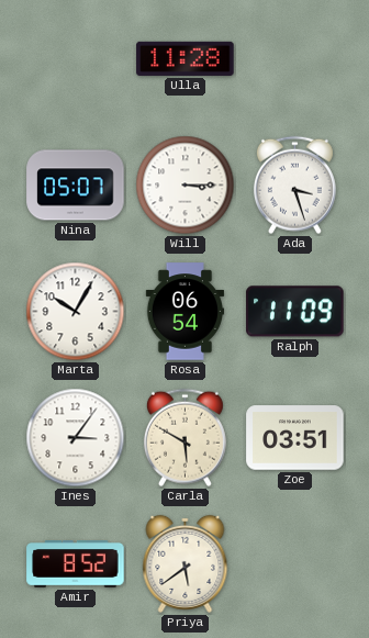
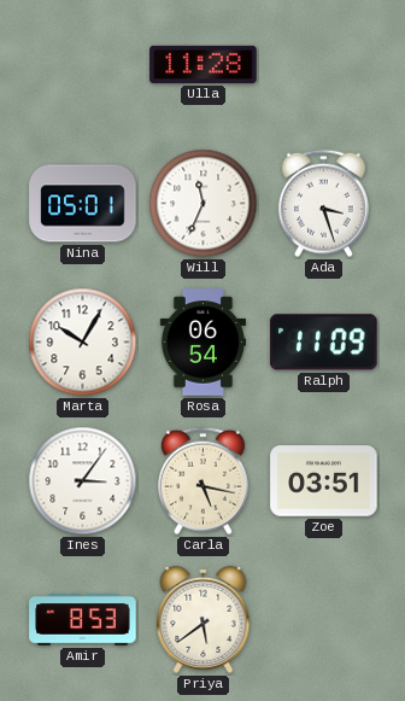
Nina: 05:07 -> 05:01
Will: 3:15 -> 11:34
Carla: 5:50 -> 5:17
Amir: 8:52 -> 8:53
